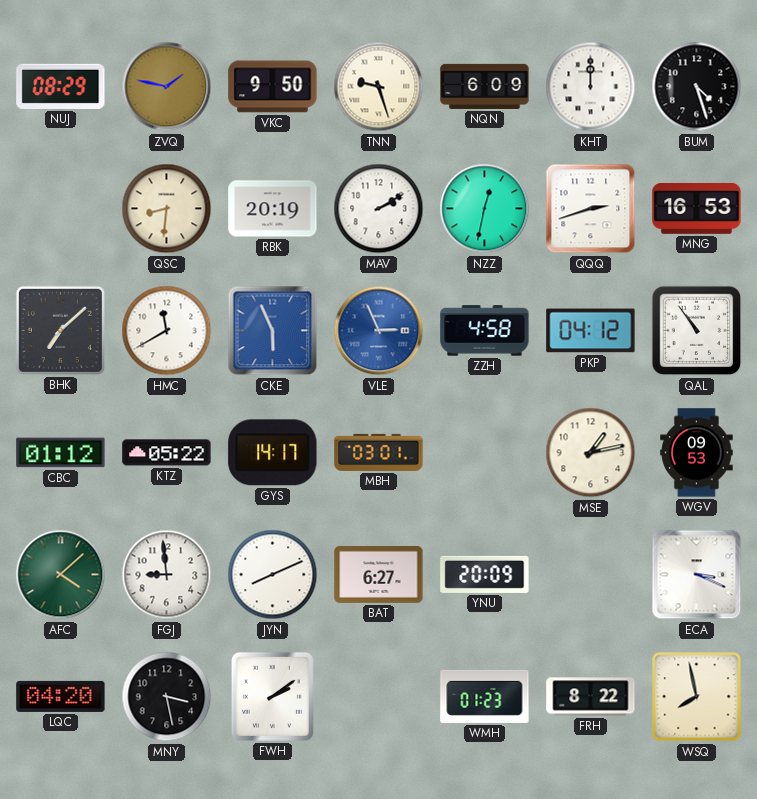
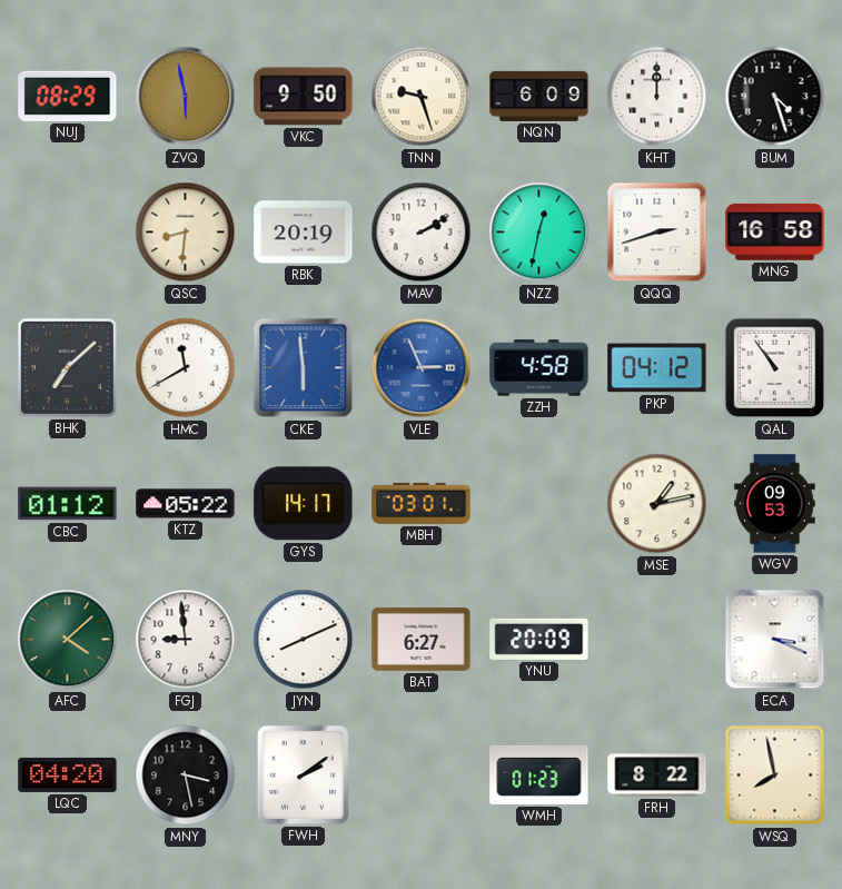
ZVQ: 1:47 -> 5:58
MNG: 16:53 -> 16:58
CKE: 5:56 -> 5:59
